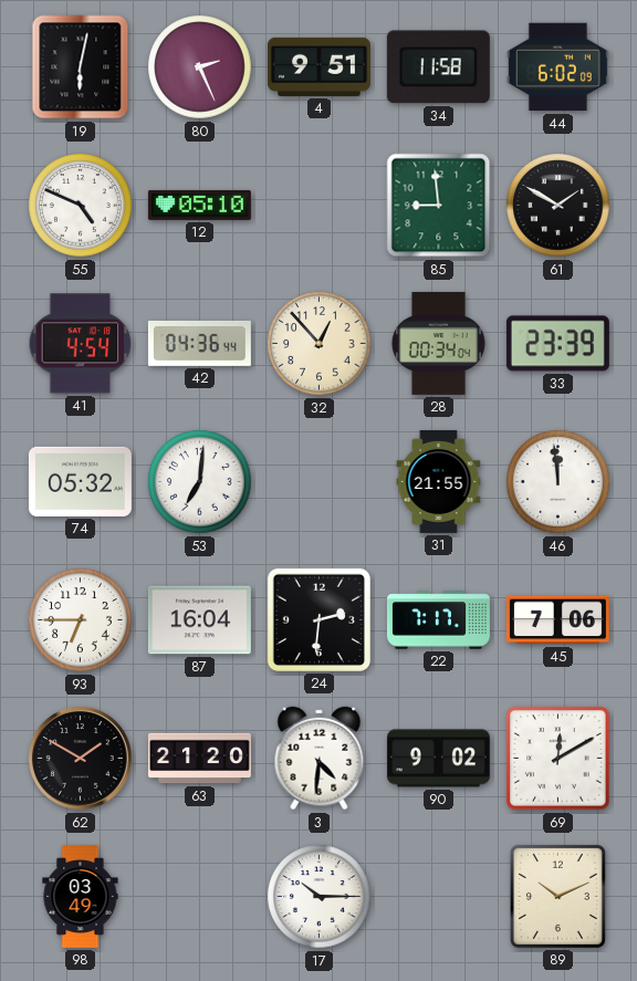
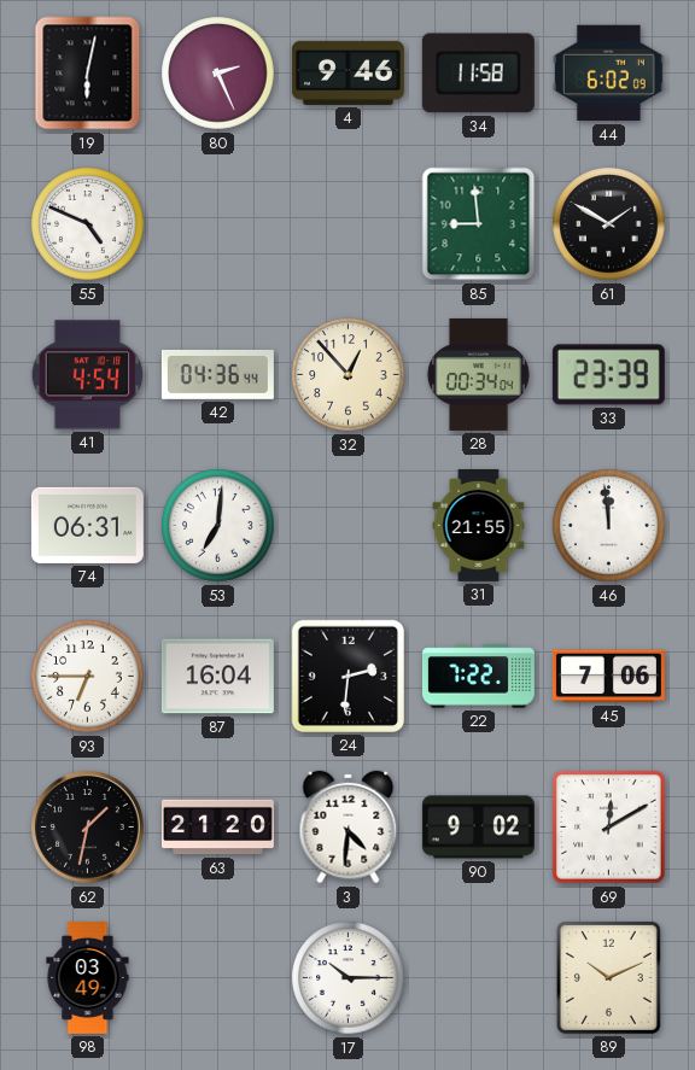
4: 9:51 -> 9:46
12: 05:10 -> none
74: 05:32 -> 06:31
22: 7:17 -> 7:22
62: 1:50 -> 1:32
